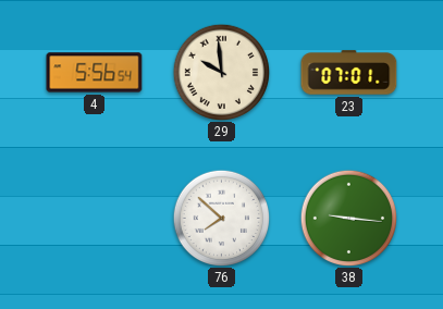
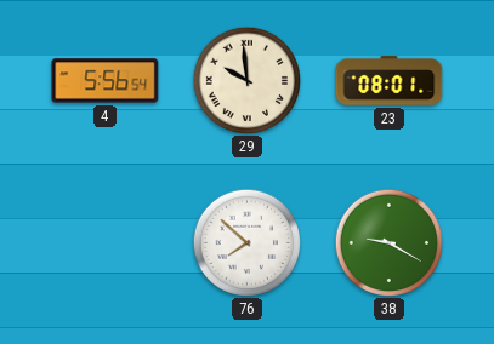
23: 07:01 -> 08:01
38: 9:16 -> 9:20
